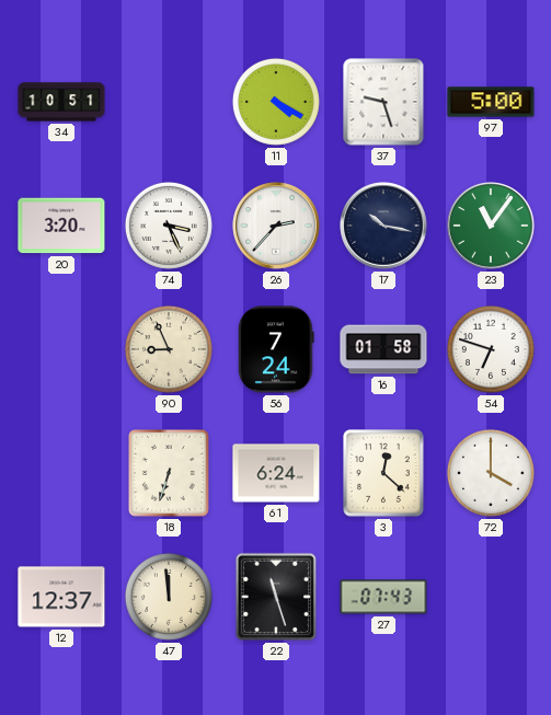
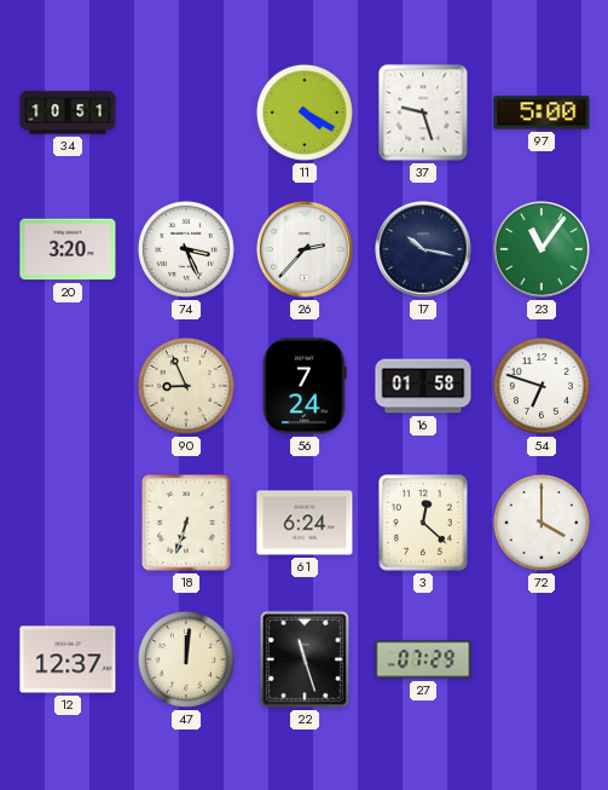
47: 11:59 -> 12:01
27: 07:43 -> 07:29
